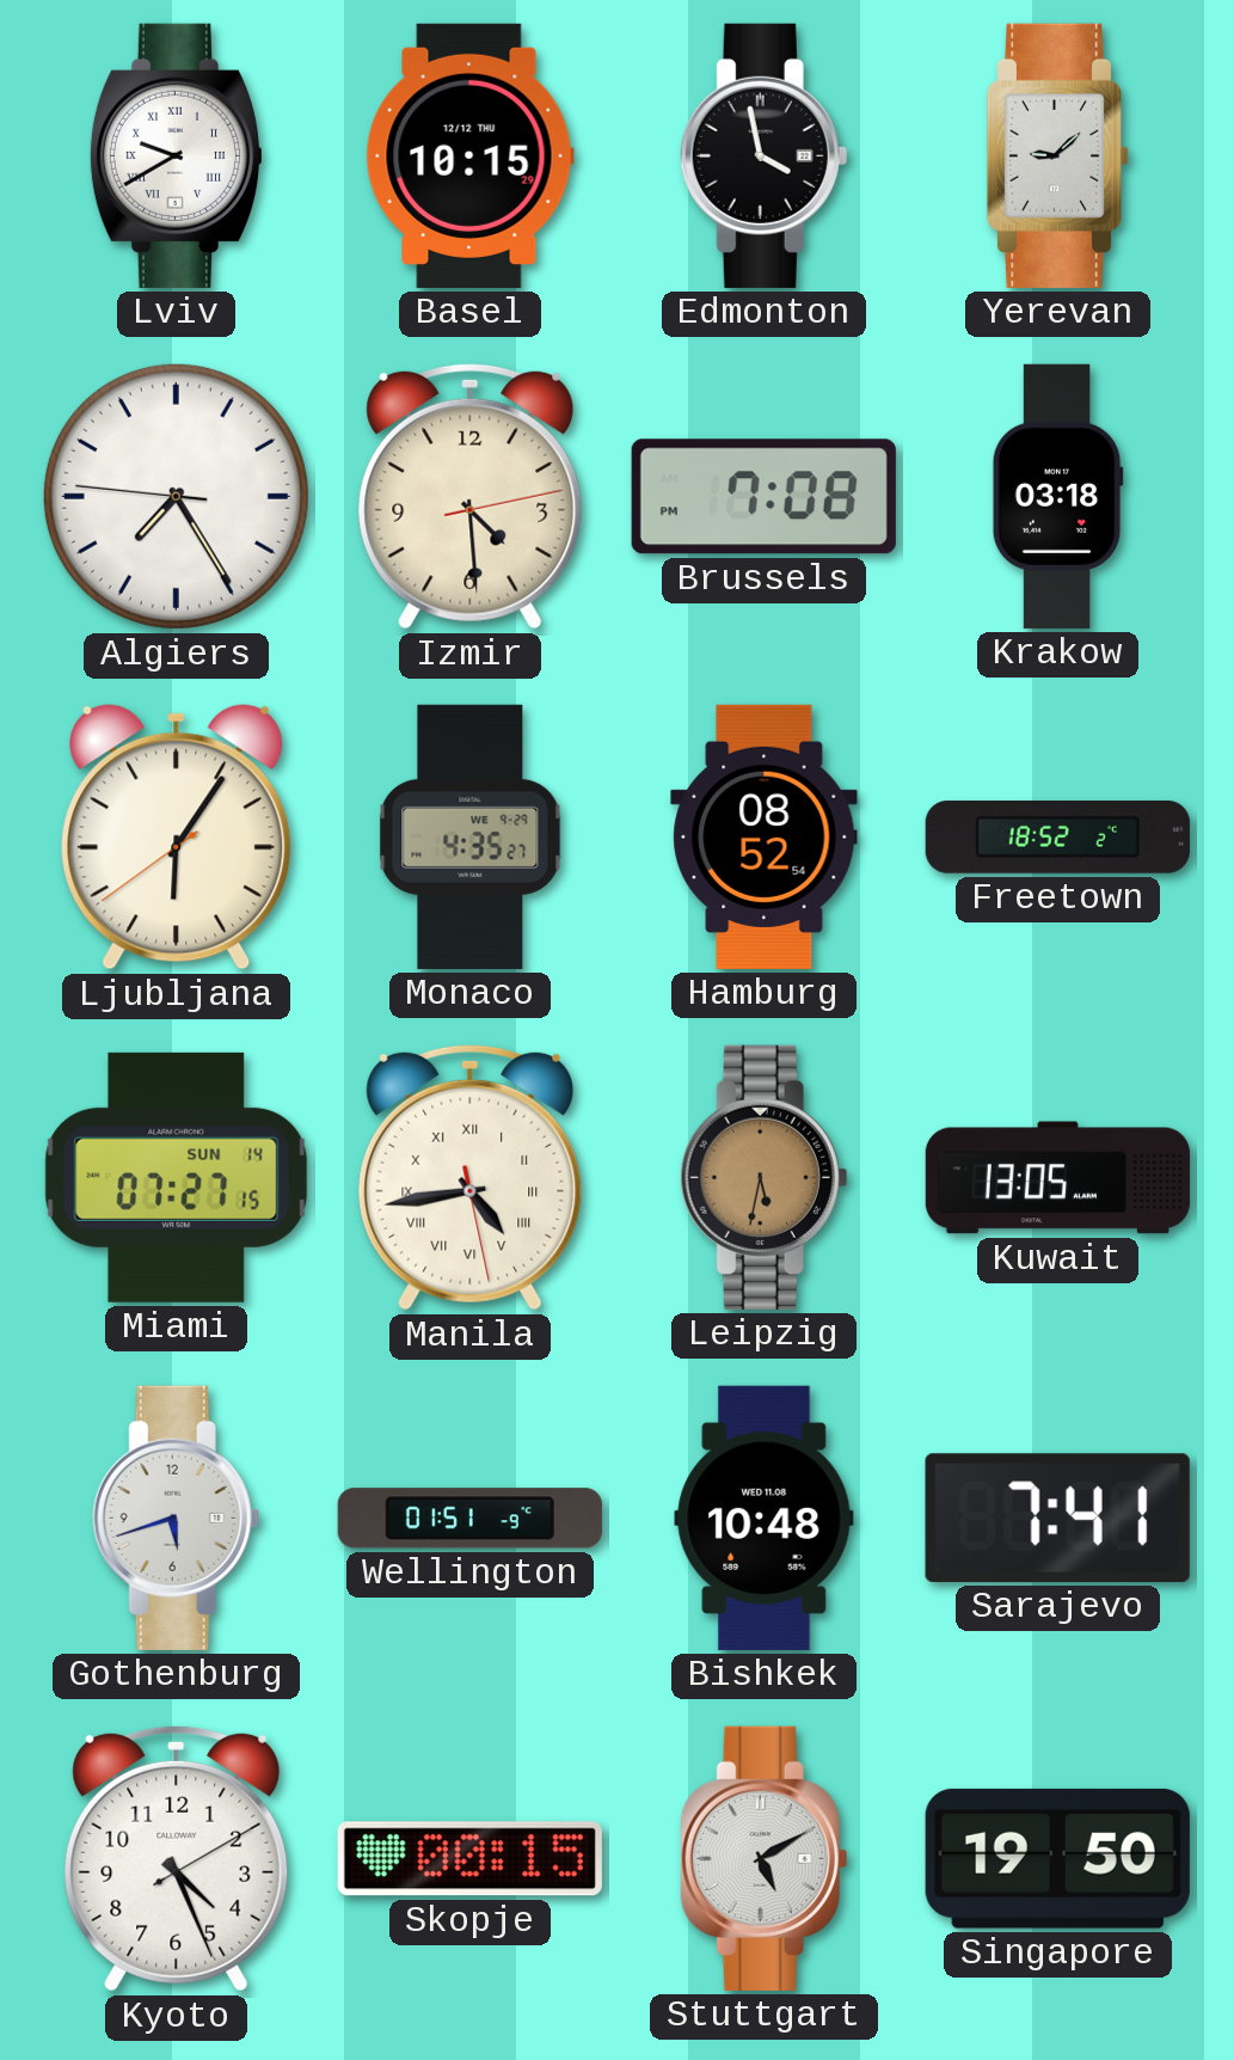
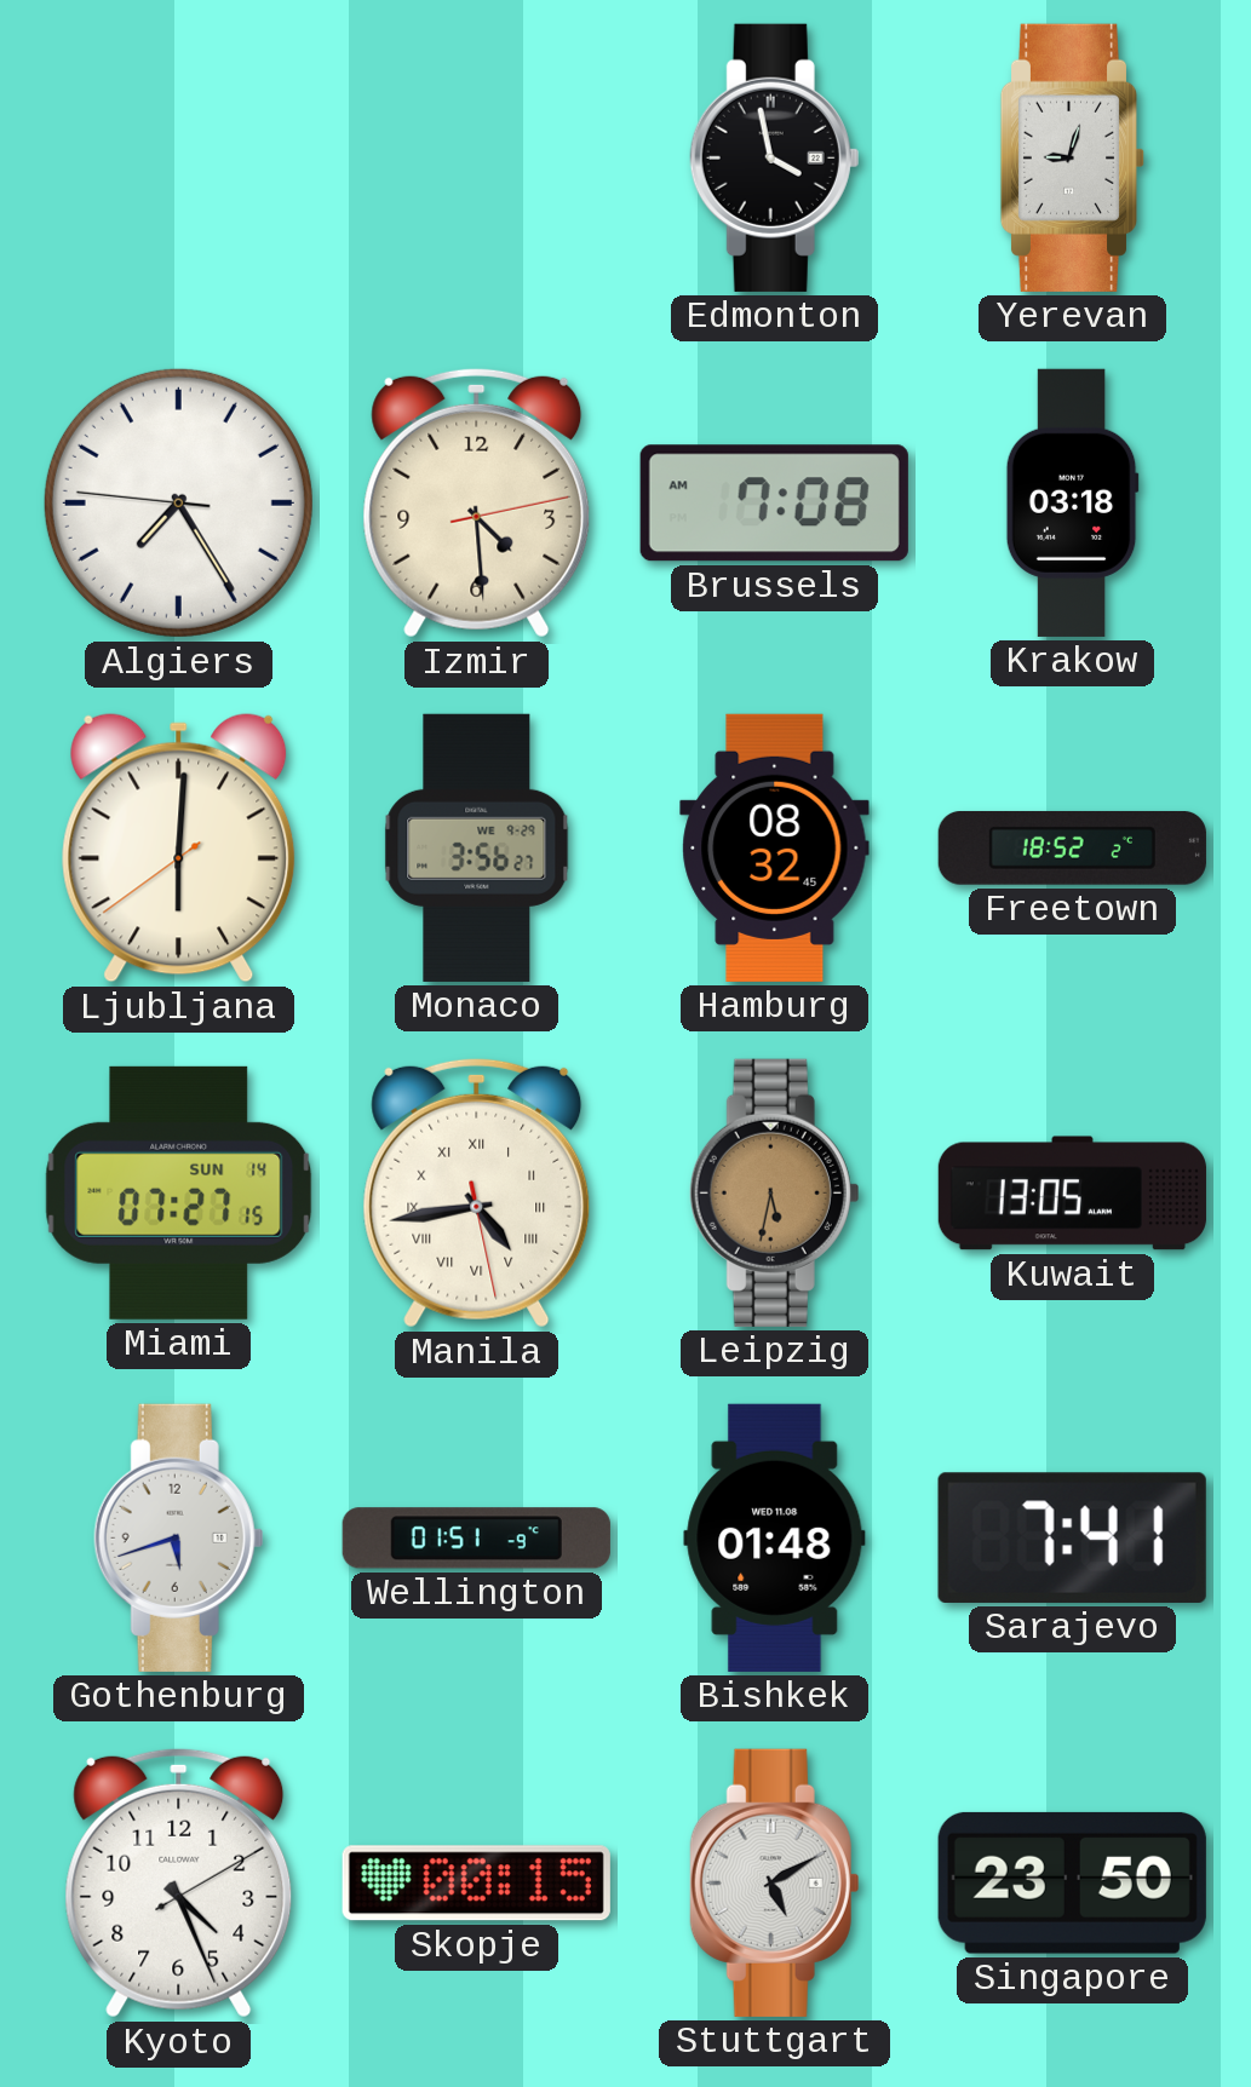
Lviv: 9:40 -> none
Basel: 10:15 -> none
Yerevan: 9:08 -> 9:03
Brussels: 7:08 PM -> 7:08 AM
Ljubljana: 6:05 -> 6:00
Monaco: 4:35 -> 3:56
Hamburg: 08:52 -> 08:32
Bishkek: 10:48 -> 01:48
Singapore: 19:50 -> 23:50
